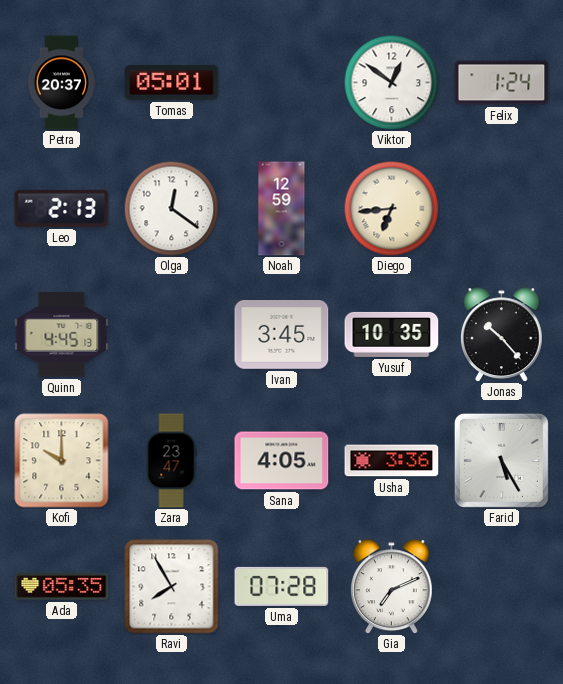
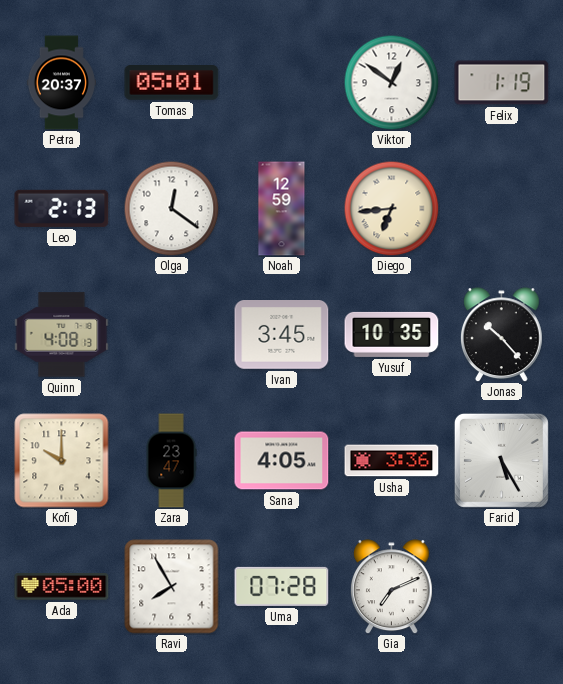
Felix: 1:24 -> 1:19
Quinn: 4:45 -> 4:08
Ada: 05:35 -> 05:00
